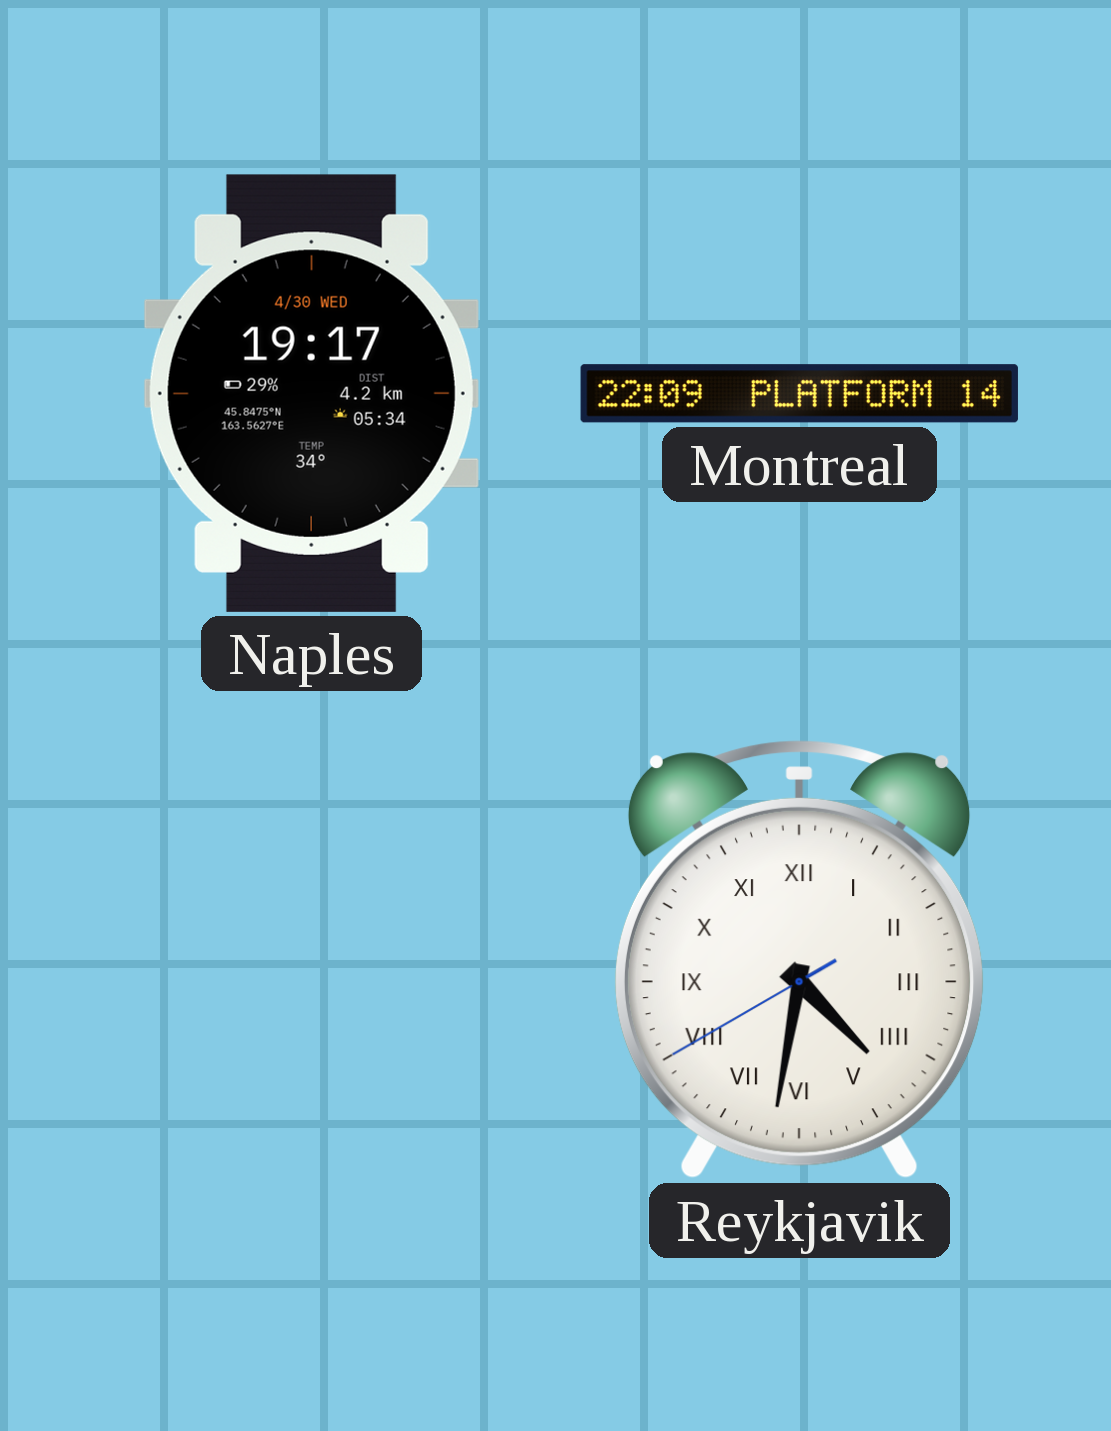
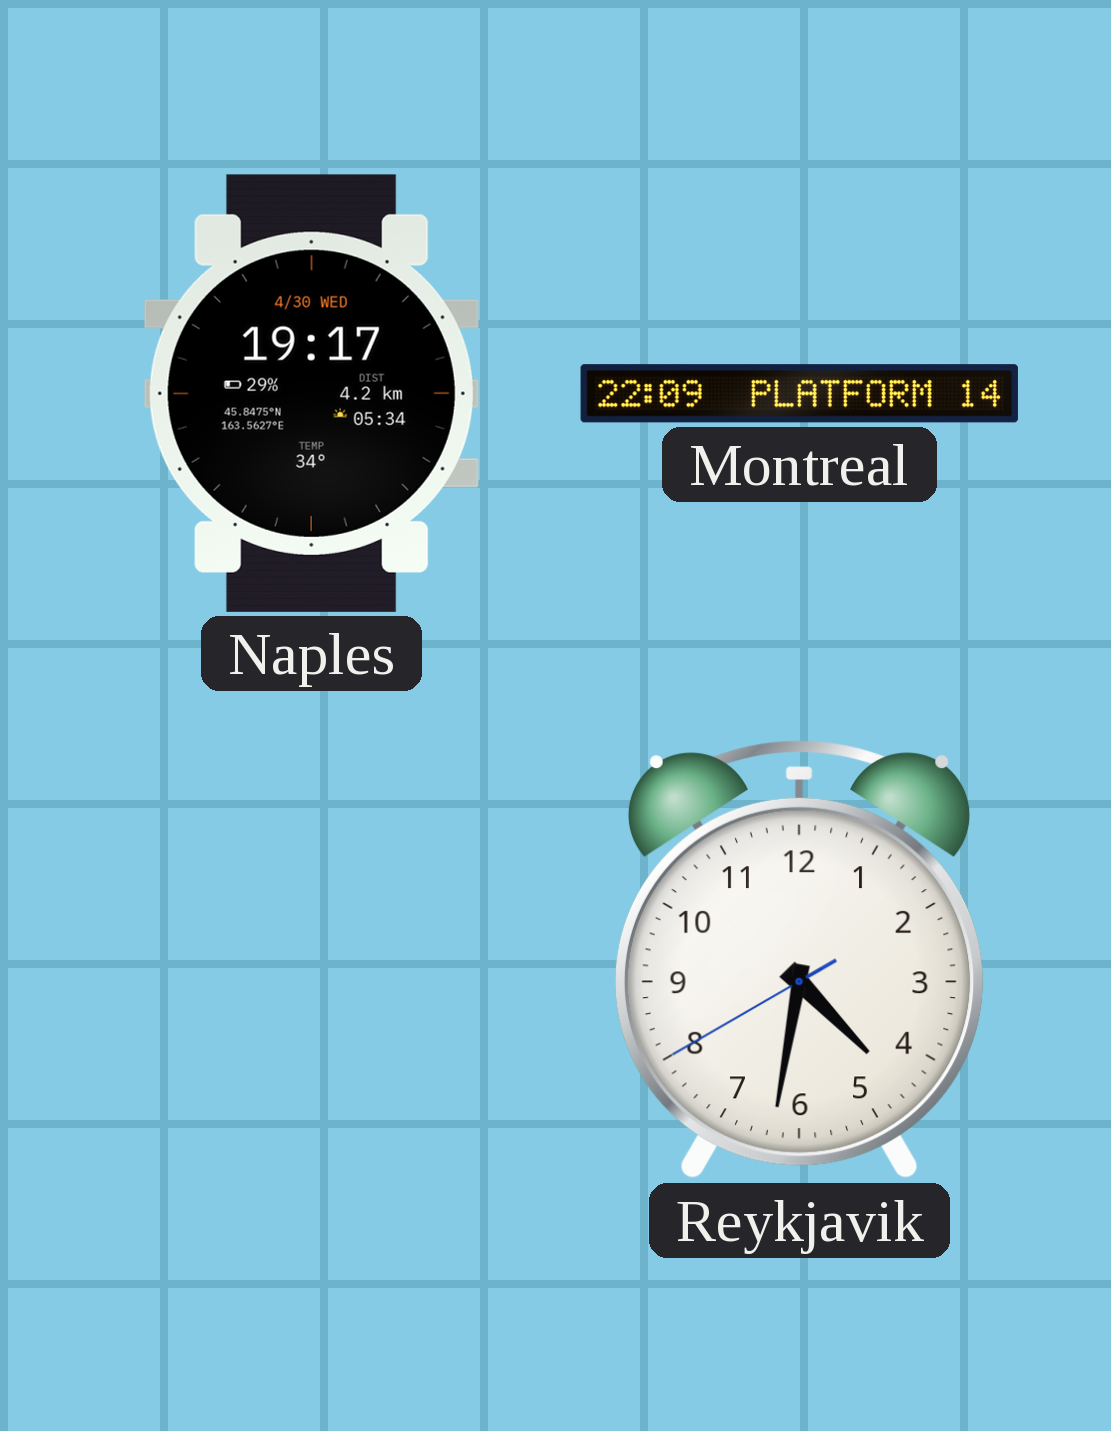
Reykjavik numerals: Roman -> Arabic
